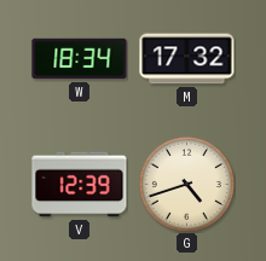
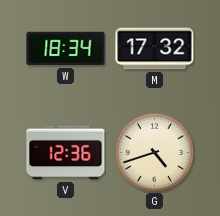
V: 12:39 -> 12:36
